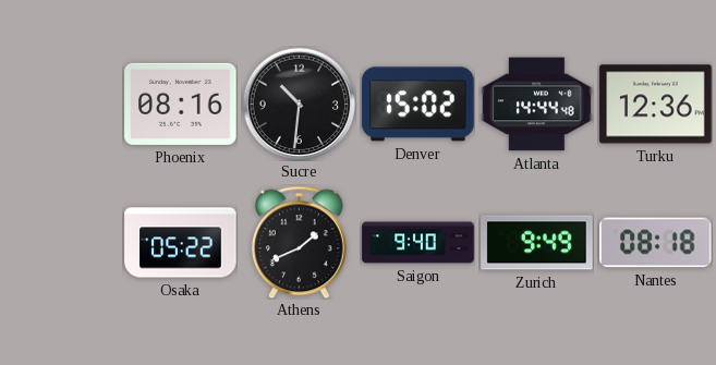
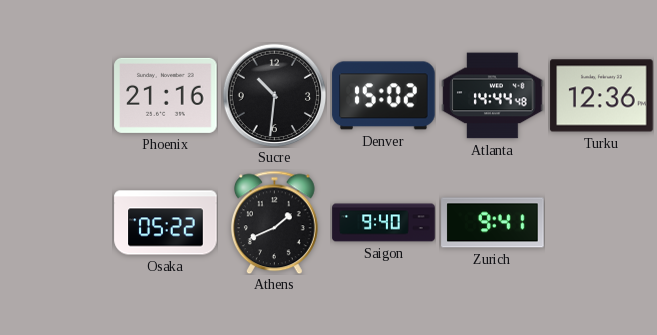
Phoenix: 08:16 -> 21:16
Zurich: 9:49 -> 9:41
Nantes: 08:18 -> none
